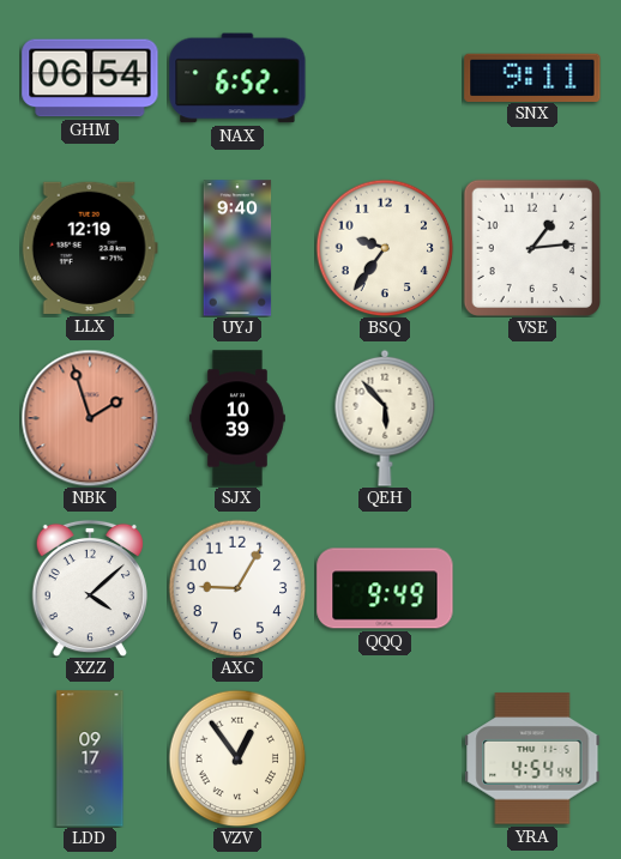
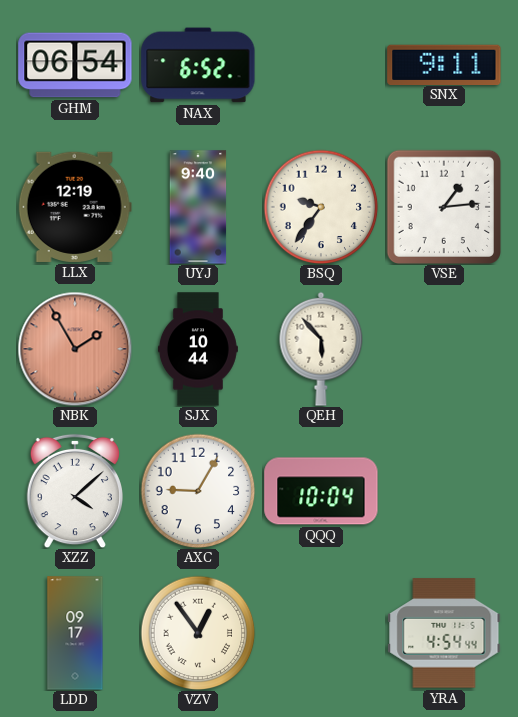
NBK: 1:57 -> 1:55
SJX: 10:39 -> 10:44
QQQ: 9:49 -> 10:04
